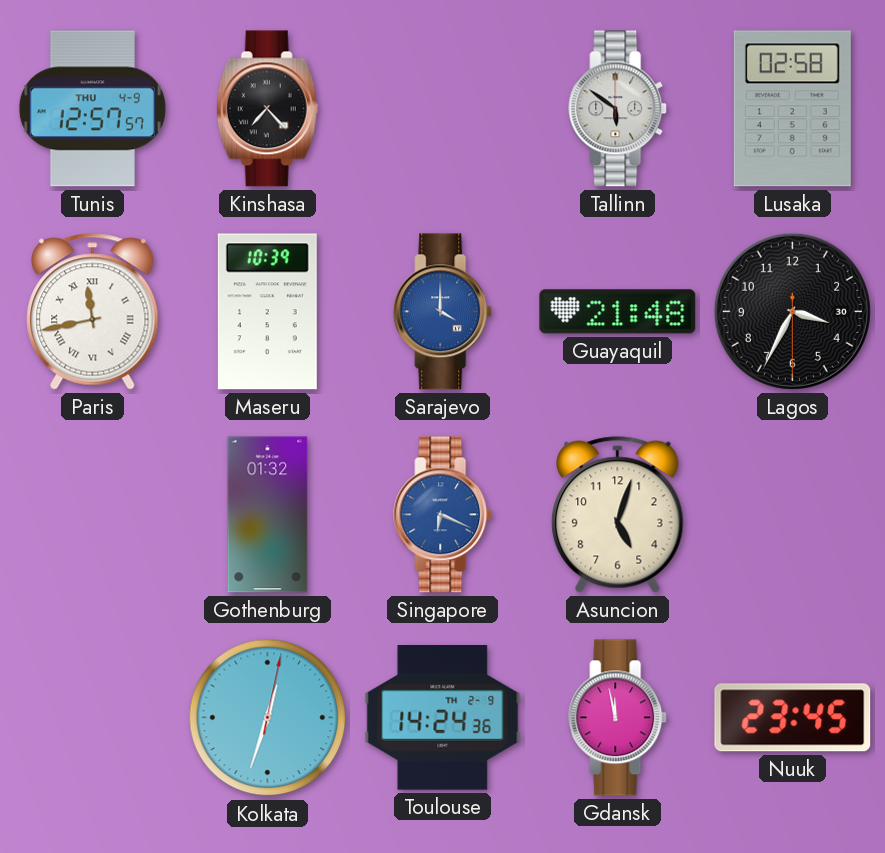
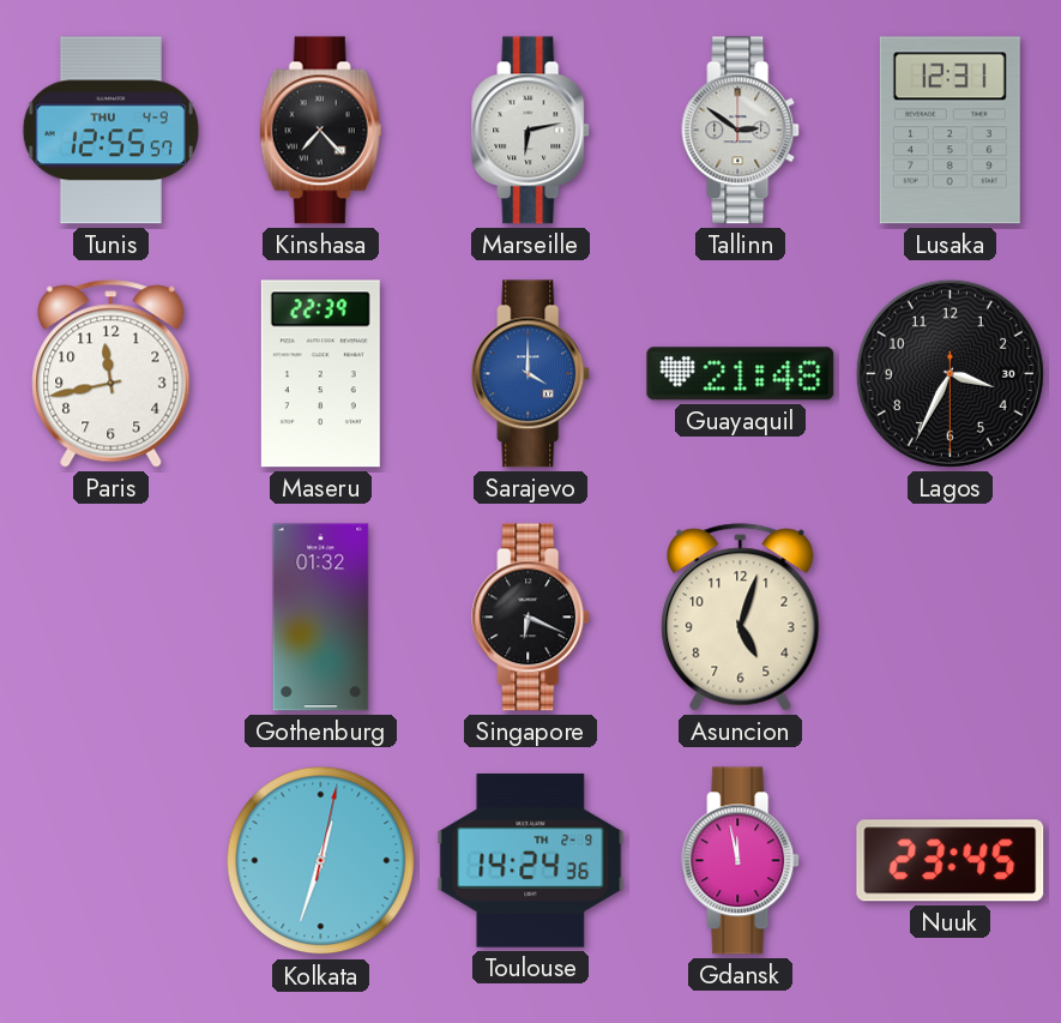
Tunis: 12:57 -> 12:55
Marseille: none -> 6:13
Tallinn: 5:51 -> 2:51
Lusaka: 02:58 -> 12:31
Paris numerals: Roman -> Arabic
Maseru: 10:39 -> 22:39
Singapore dial: blue -> black
